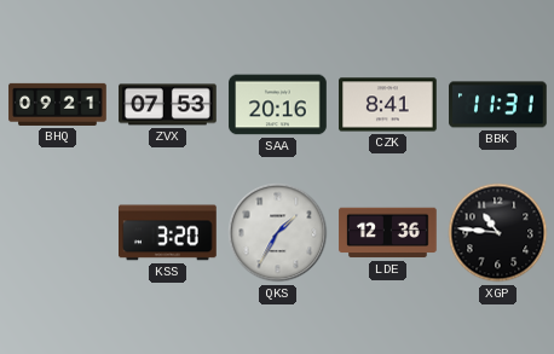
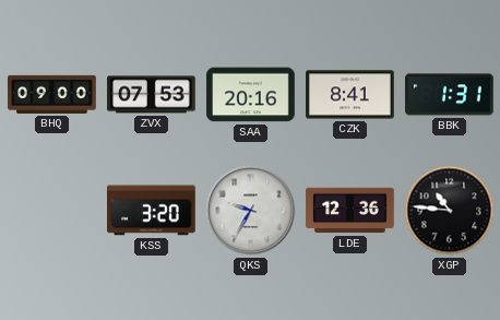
BHQ: 09:21 -> 09:00
BBK: 11:31 -> 1:31
QKS: 1:35 -> 9:35
